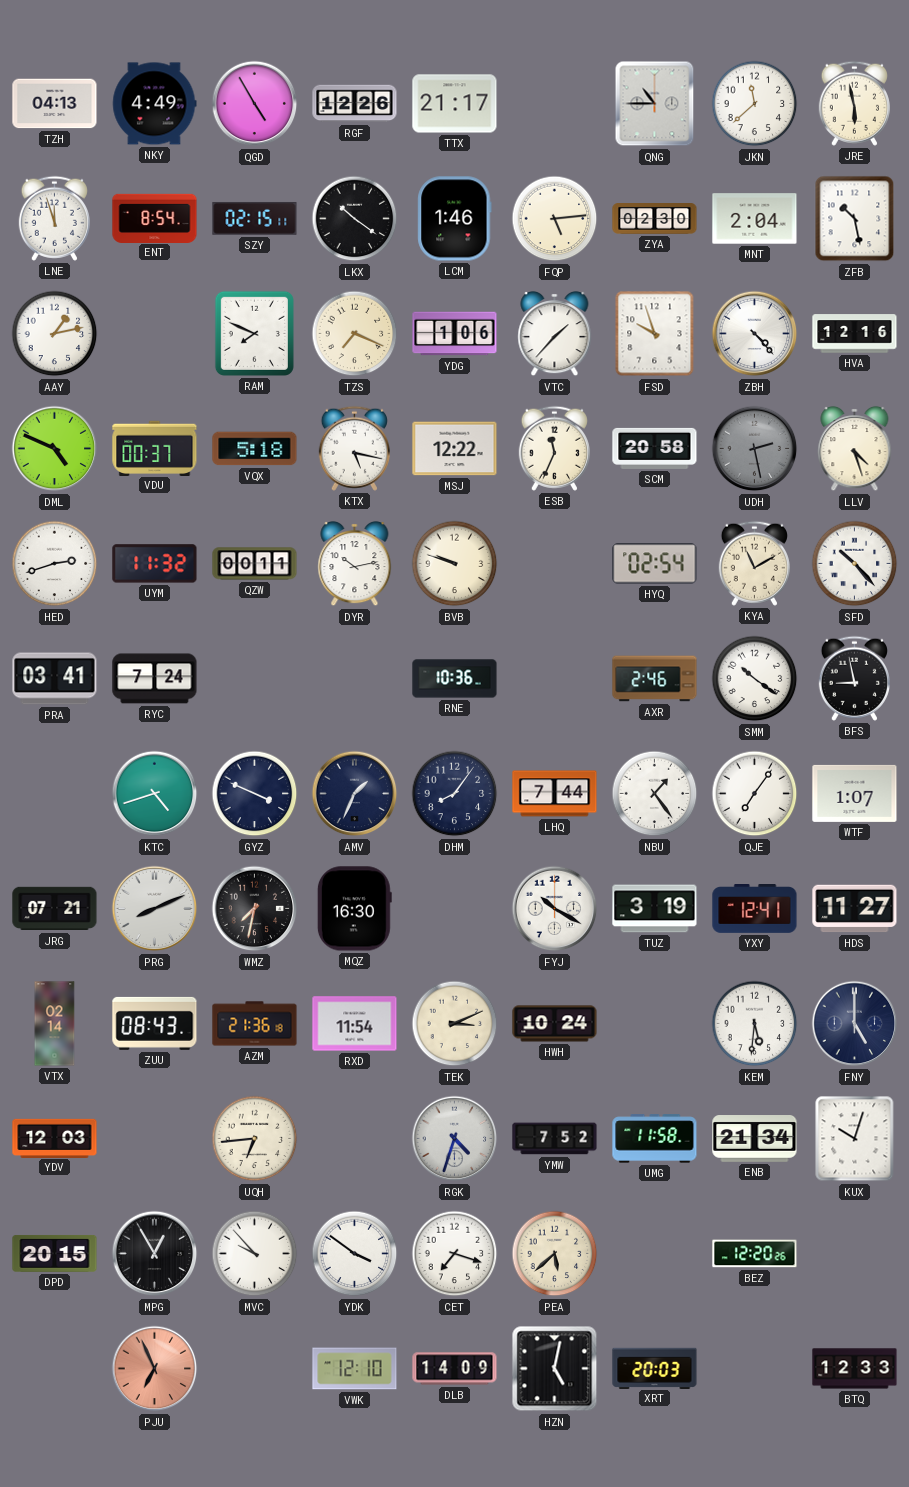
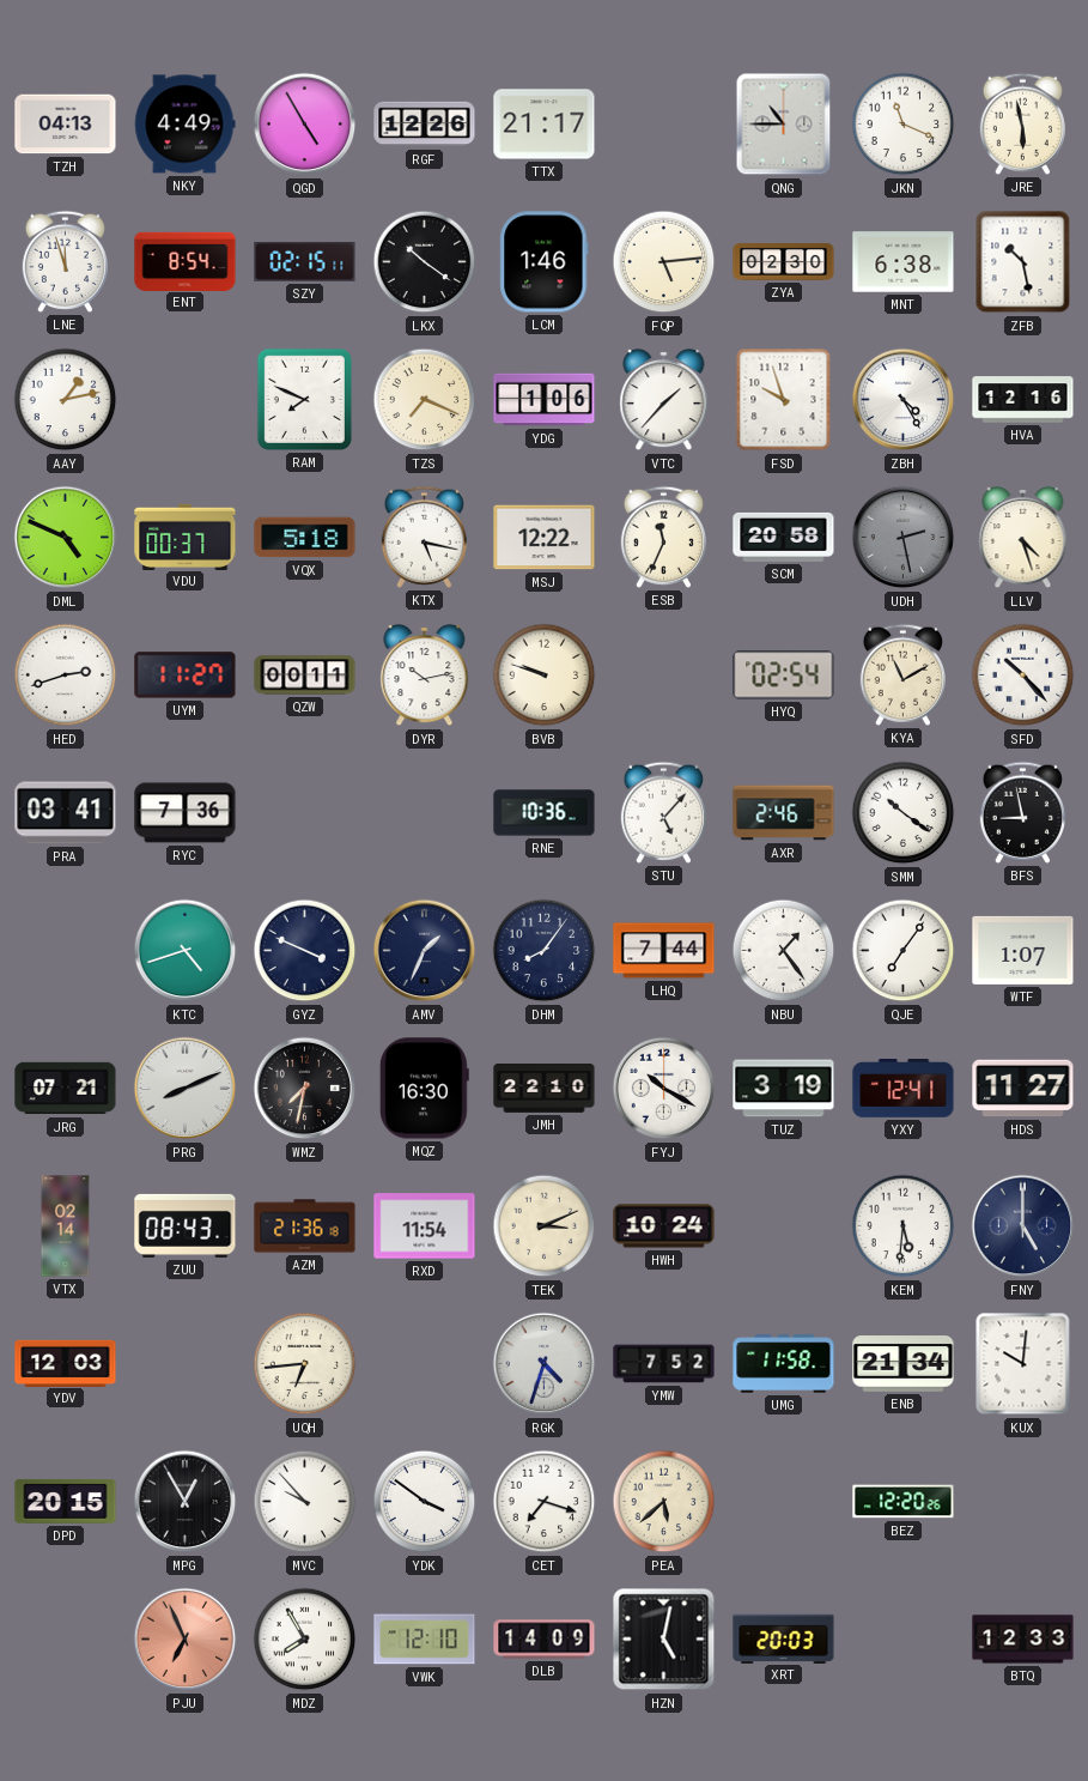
JKN: 11:38 -> 11:19
MNT: 2:04 -> 6:38
ZBH: 4:23 -> 4:25
UYM: 11:32 -> 11:27
RYC: 7:24 -> 7:36
STU: none -> 5:07
JMH: none -> 22:10
KUX: 10:03 -> 10:01
MDZ: none -> 7:55
